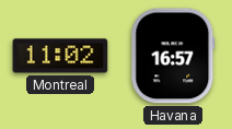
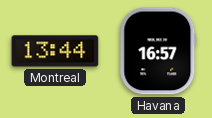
Montreal: 11:02 -> 13:44
